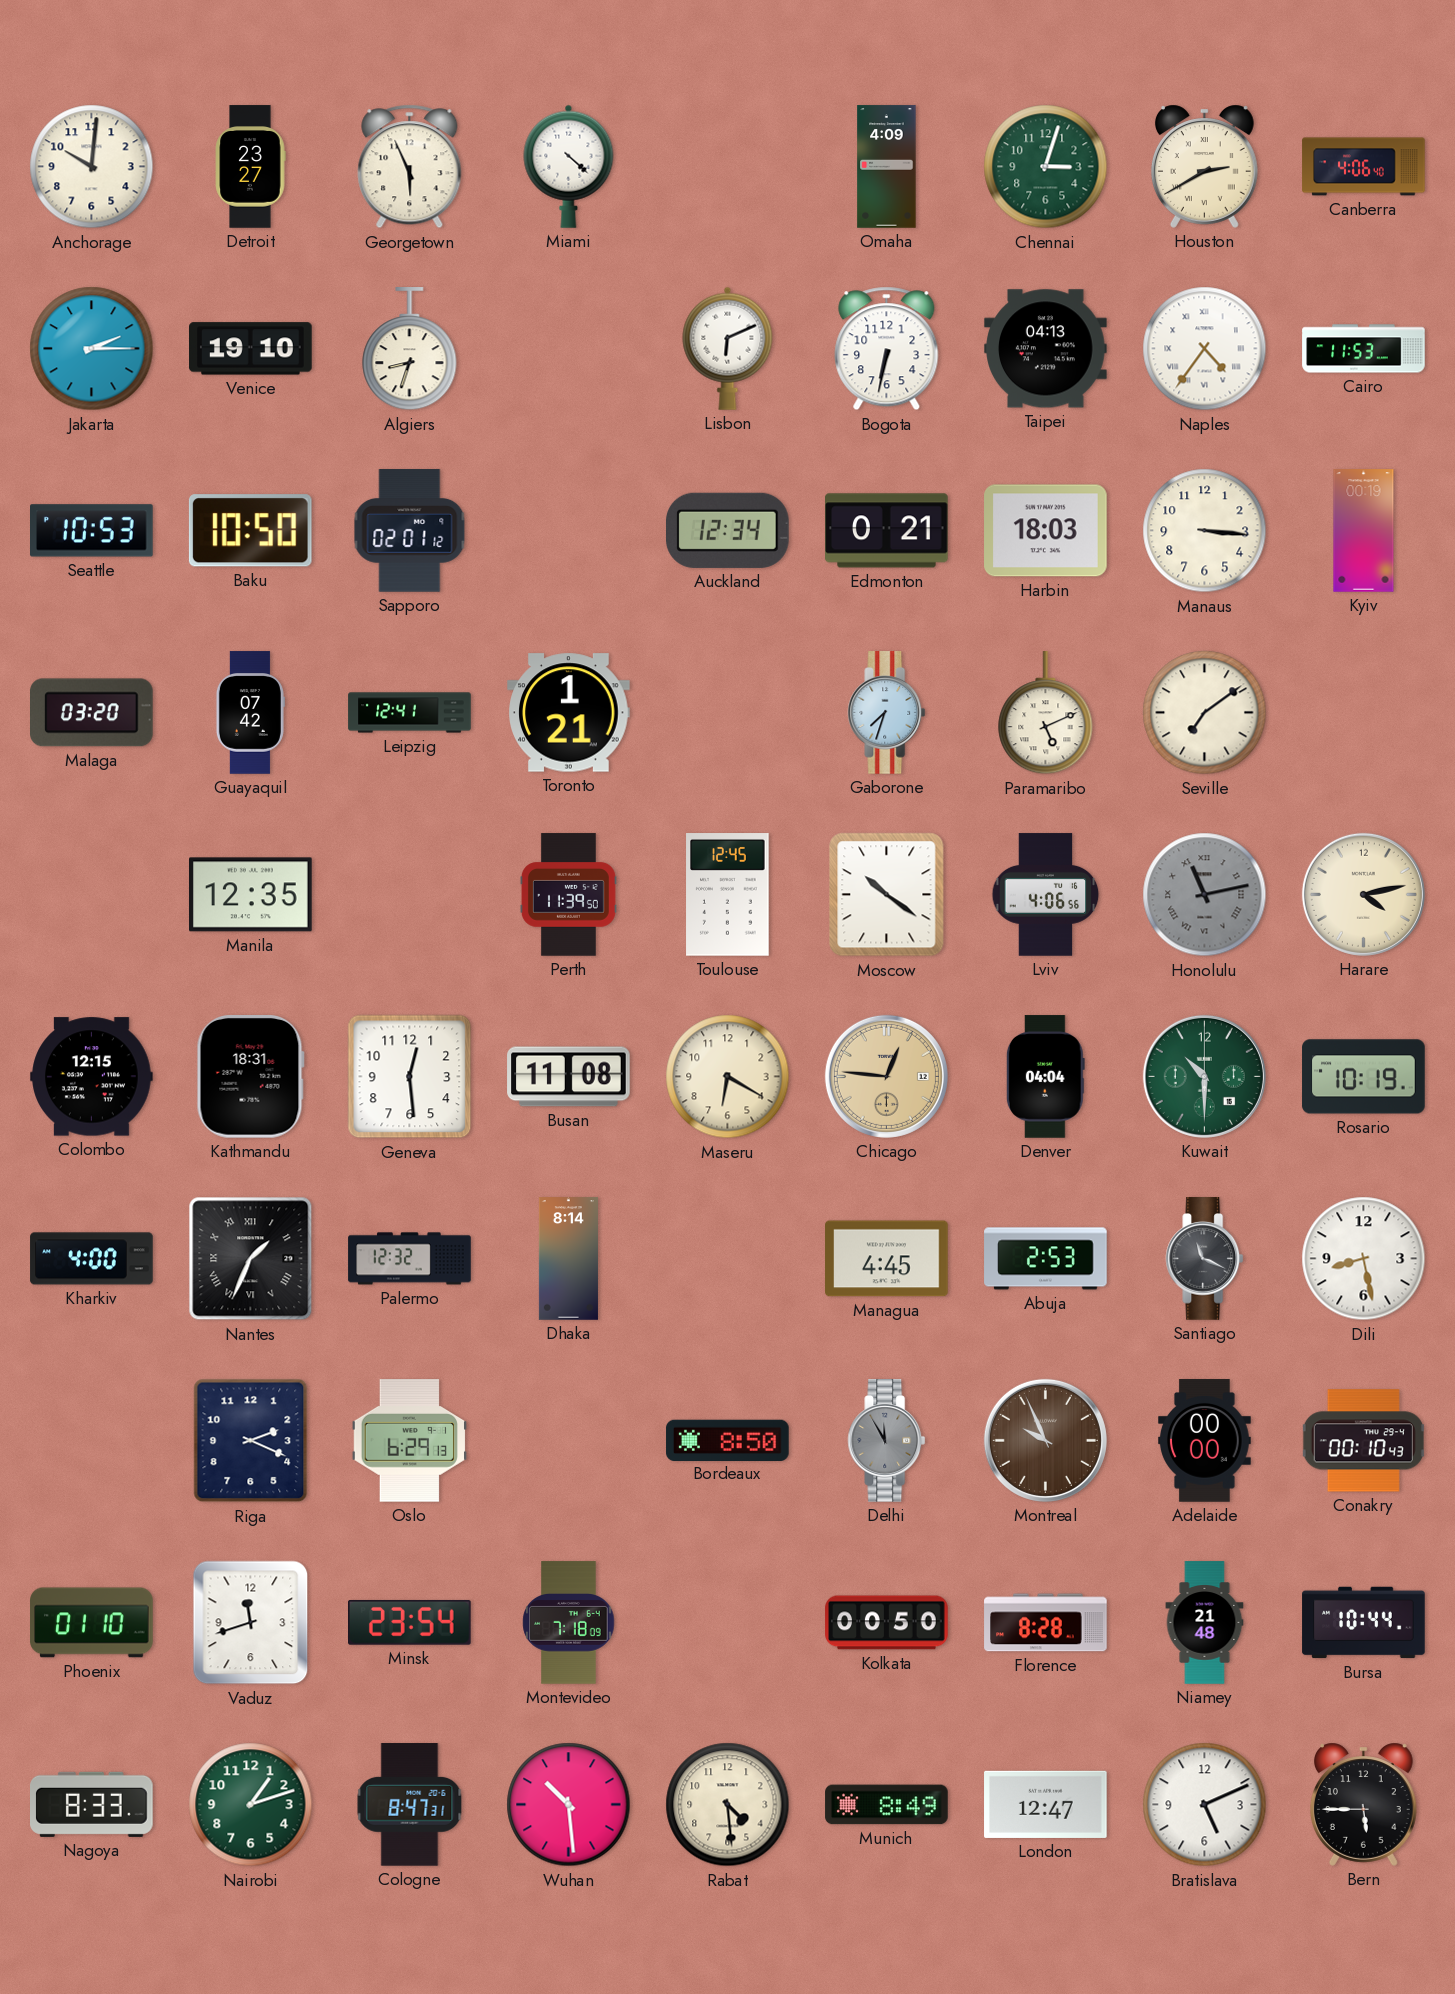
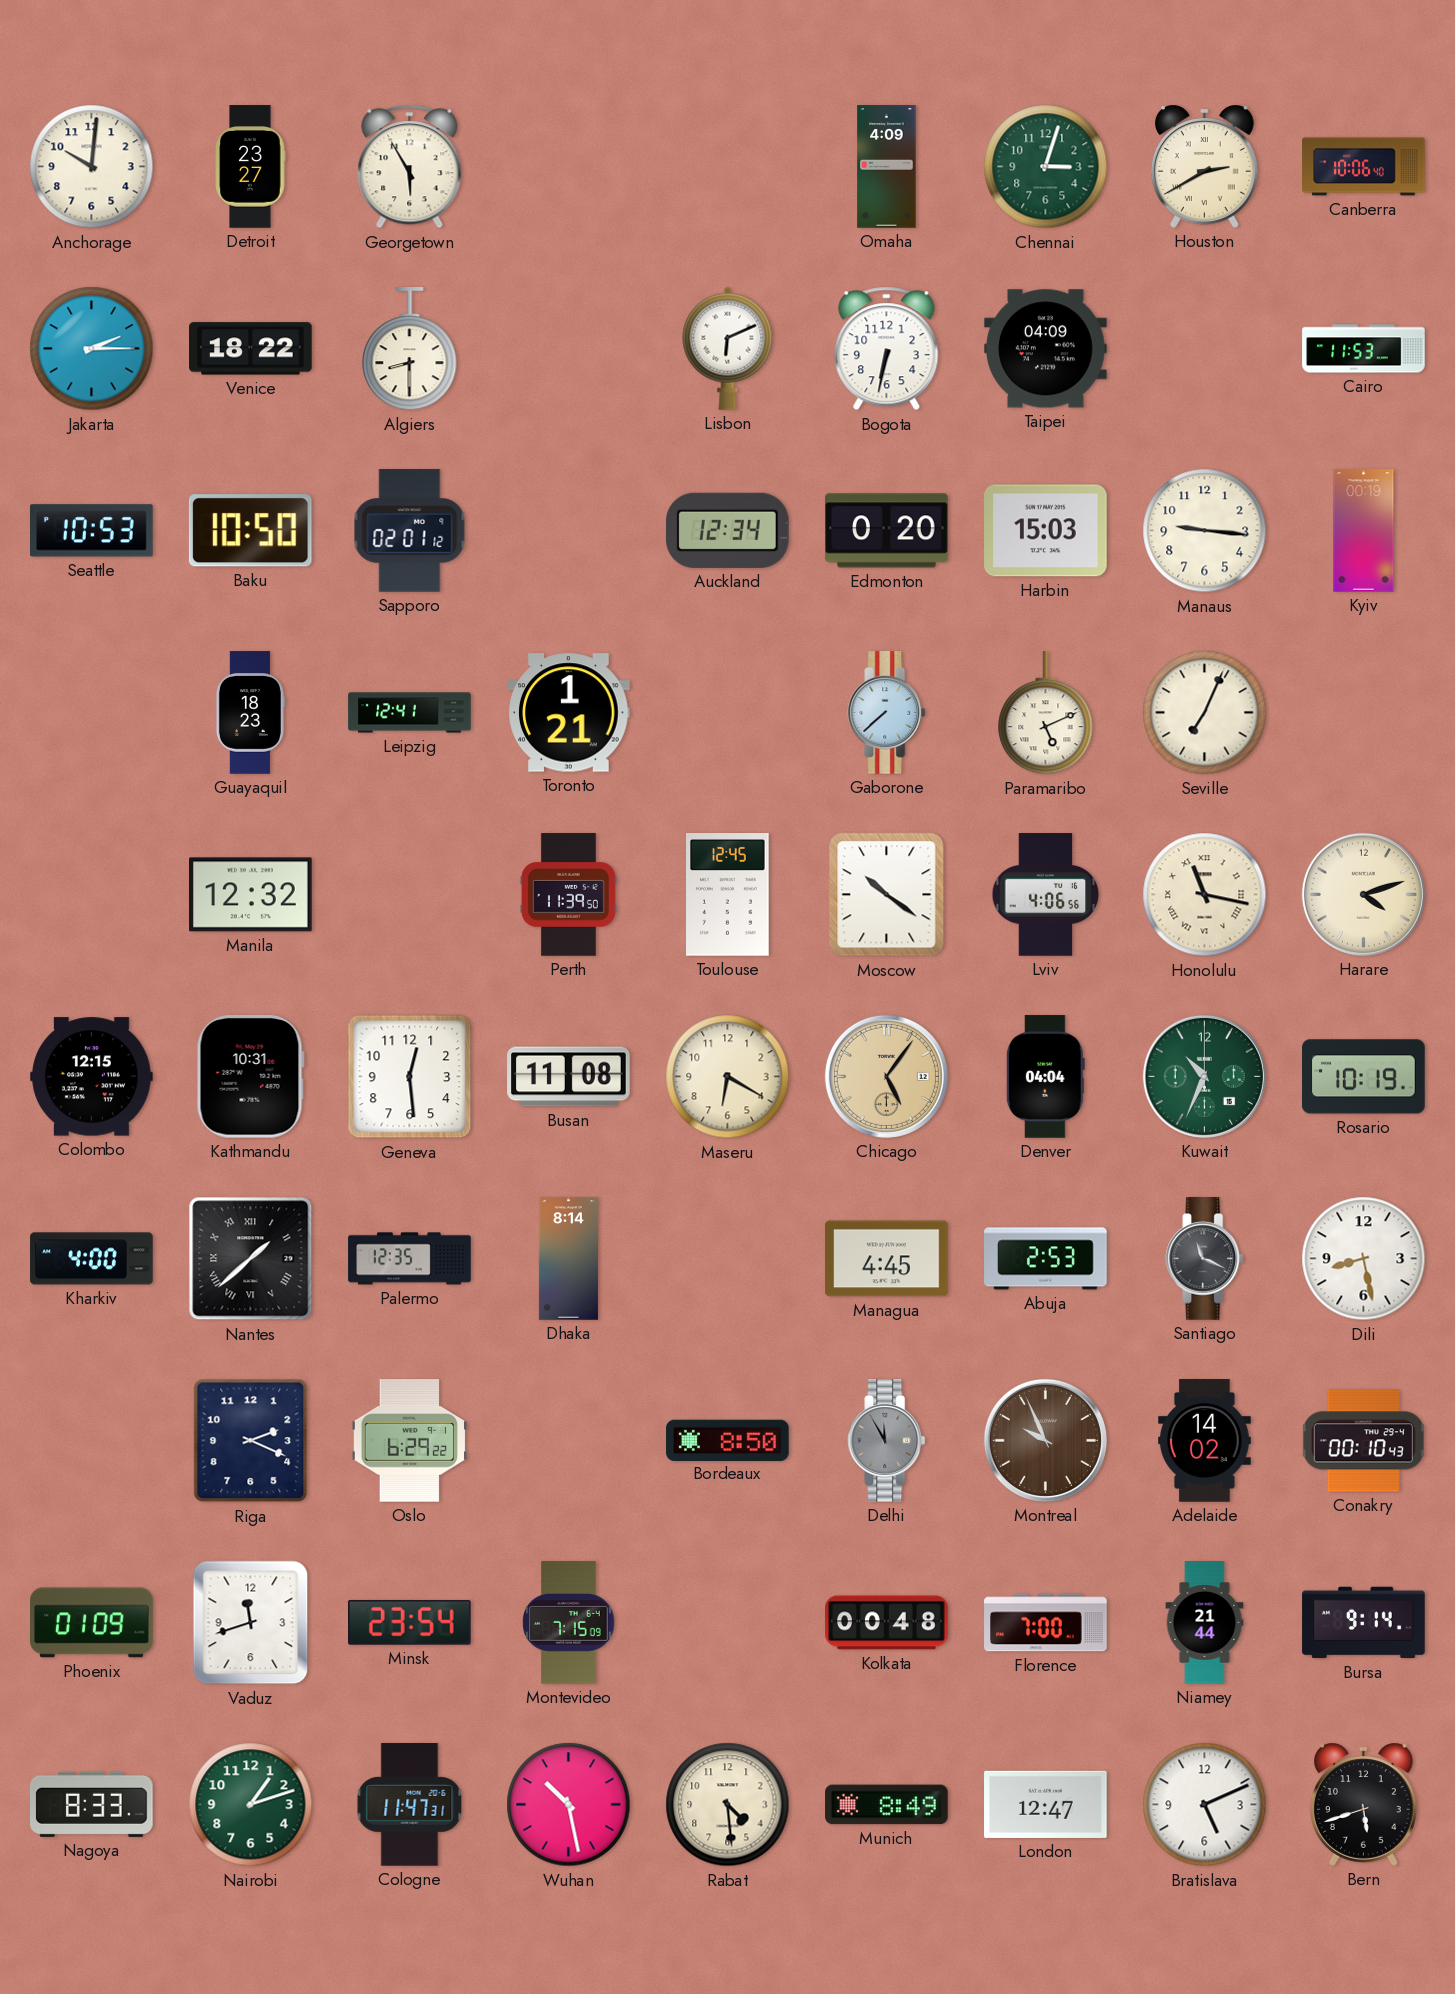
Georgetown: 5:56 -> 5:55
Miami: 4:22 -> none
Canberra: 4:06 -> 10:06
Venice: 19:10 -> 18:22
Algiers: 8:33 -> 8:30
Taipei: 04:13 -> 04:09
Naples: 4:36 -> none
Edmonton: 0:21 -> 0:20
Harbin: 18:03 -> 15:03
Manaus: 3:16 -> 9:16
Malaga: 03:20 -> none
Guayaquil: 07:42 -> 18:23
Gaborone: 7:33 -> 7:38
Seville: 7:09 -> 7:04
Manila: 12:35 -> 12:32
Honolulu: 11:13 -> 11:17
Honolulu dial: grey -> cream
Harare: 4:13 -> 4:12
Kathmandu: 18:31 -> 10:31
Chicago: 12:46 -> 5:06
Kuwait: 10:30 -> 10:34
Nantes: 1:34 -> 1:38
Palermo: 12:32 -> 12:35
Oslo: 6:29:13 -> 6:29:22
Adelaide: 00:00 -> 14:02
Phoenix: 01:10 -> 01:09
Montevideo: 7:18 -> 7:15
Kolkata: 00:50 -> 00:48
Florence: 8:28 -> 7:00
Niamey: 21:48 -> 21:44
Bursa: 10:44 -> 9:14
Cologne: 8:47 -> 11:47
Wuhan: 10:29 -> 10:28
Bern: 5:45 -> 5:42
